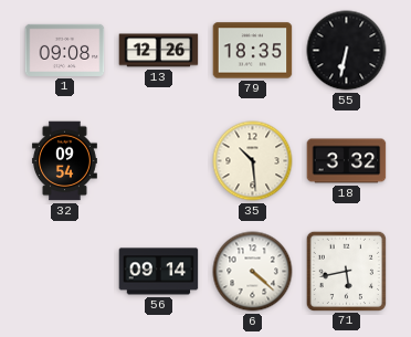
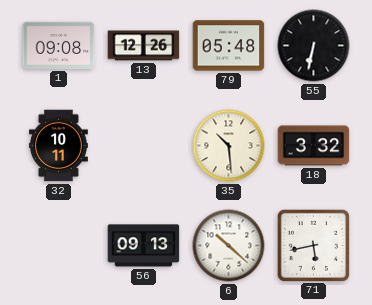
79: 18:35 -> 05:48
32: 09:54 -> 10:11
56: 09:14 -> 09:13
6: 4:22 -> 10:22
